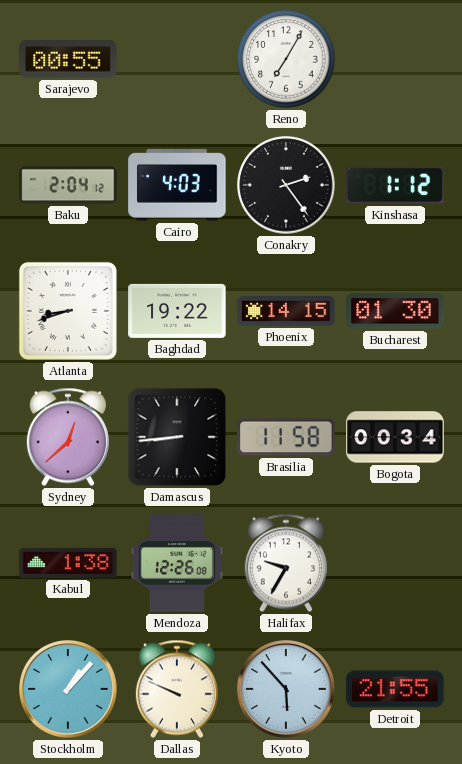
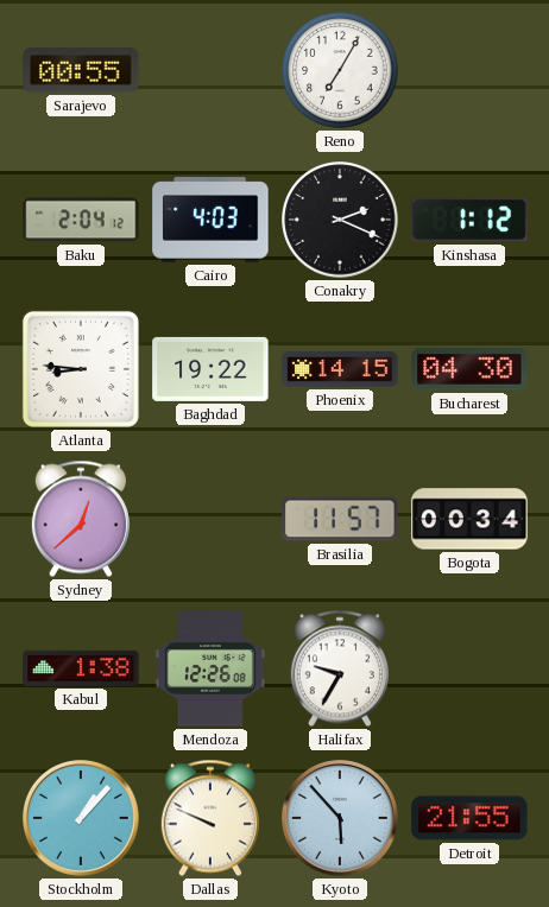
Conakry: 2:24 -> 2:19
Atlanta: 8:42 -> 8:46
Bucharest: 01:30 -> 04:30
Damascus: 8:44 -> none
Brasilia: 11:58 -> 11:57
